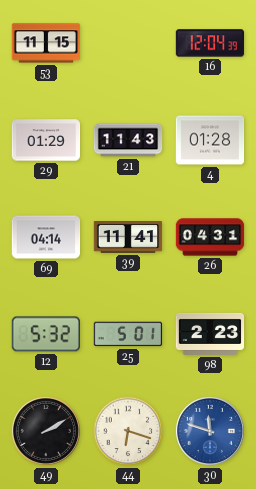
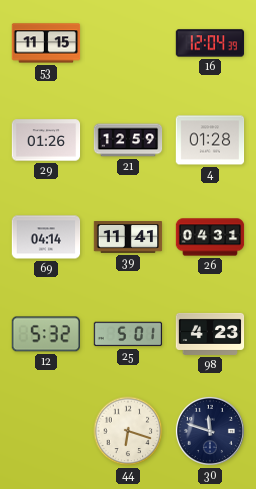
29: 01:29 -> 01:26
21: 11:43 -> 12:59
98: 2:23 -> 4:23
49: 2:10 -> none
30 dial: blue -> navy
